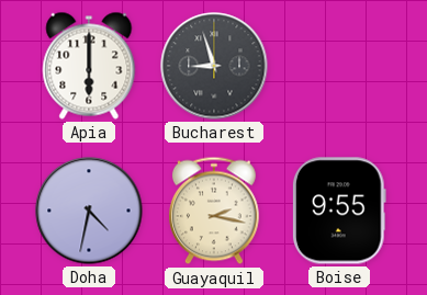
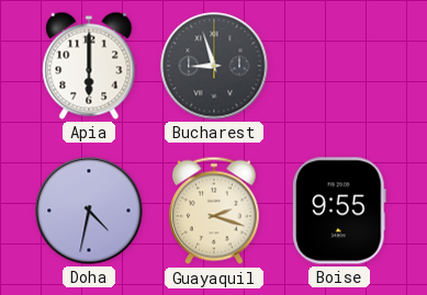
Guayaquil: 2:17 -> 2:18
